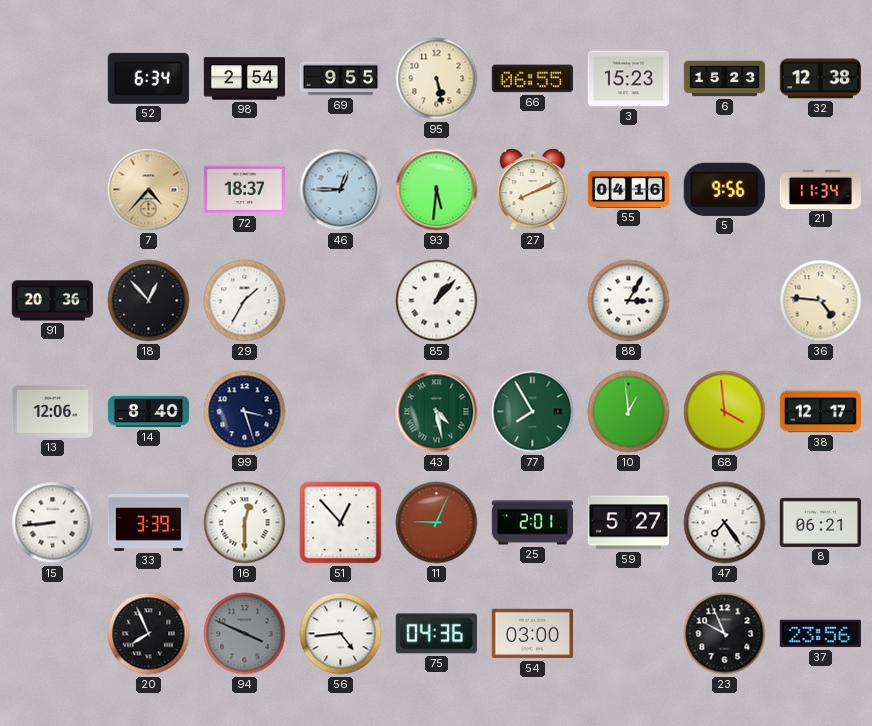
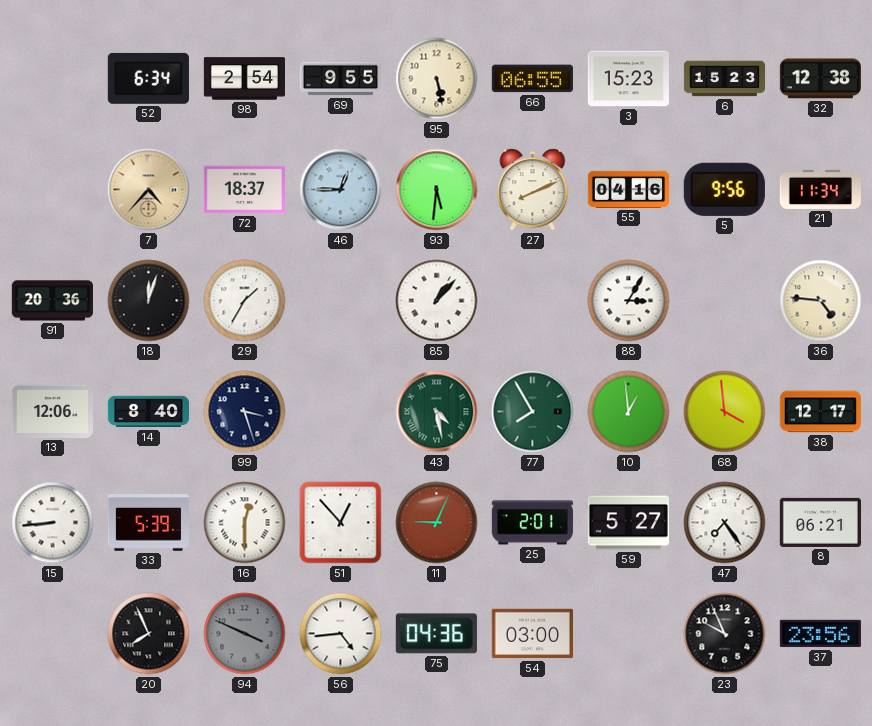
18: 12:53 -> 12:03
33: 3:39 -> 5:39
